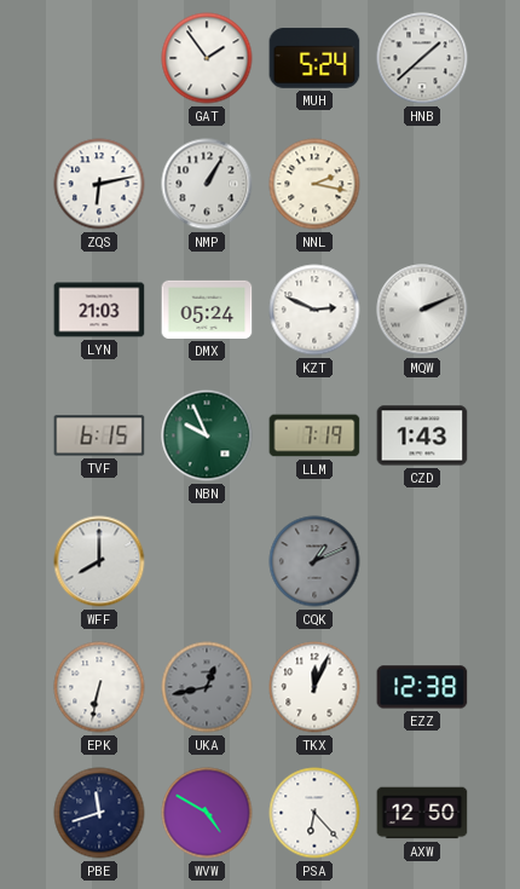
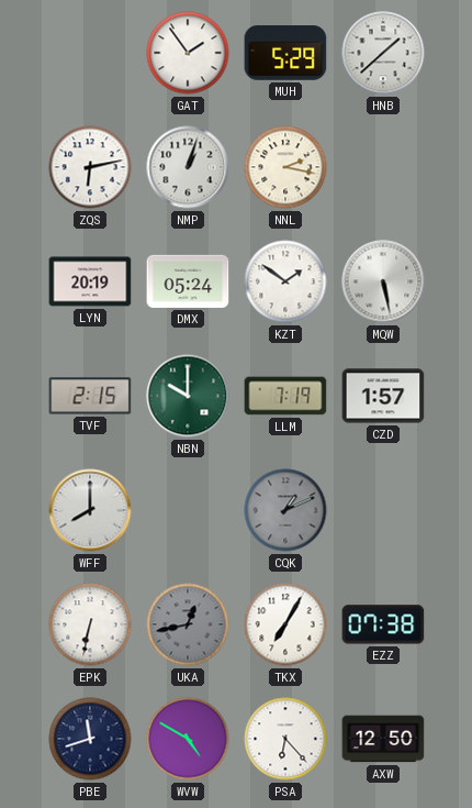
MUH: 5:24 -> 5:29
NMP: 1:05 -> 1:03
LYN: 21:03 -> 20:19
KZT: 2:49 -> 1:51
MQW: 2:11 -> 5:28
TVF: 6:15 -> 2:15
NBN: 9:56 -> 10:00
CZD: 1:43 -> 1:57
TKX: 12:04 -> 7:05
EZZ: 12:38 -> 07:38
